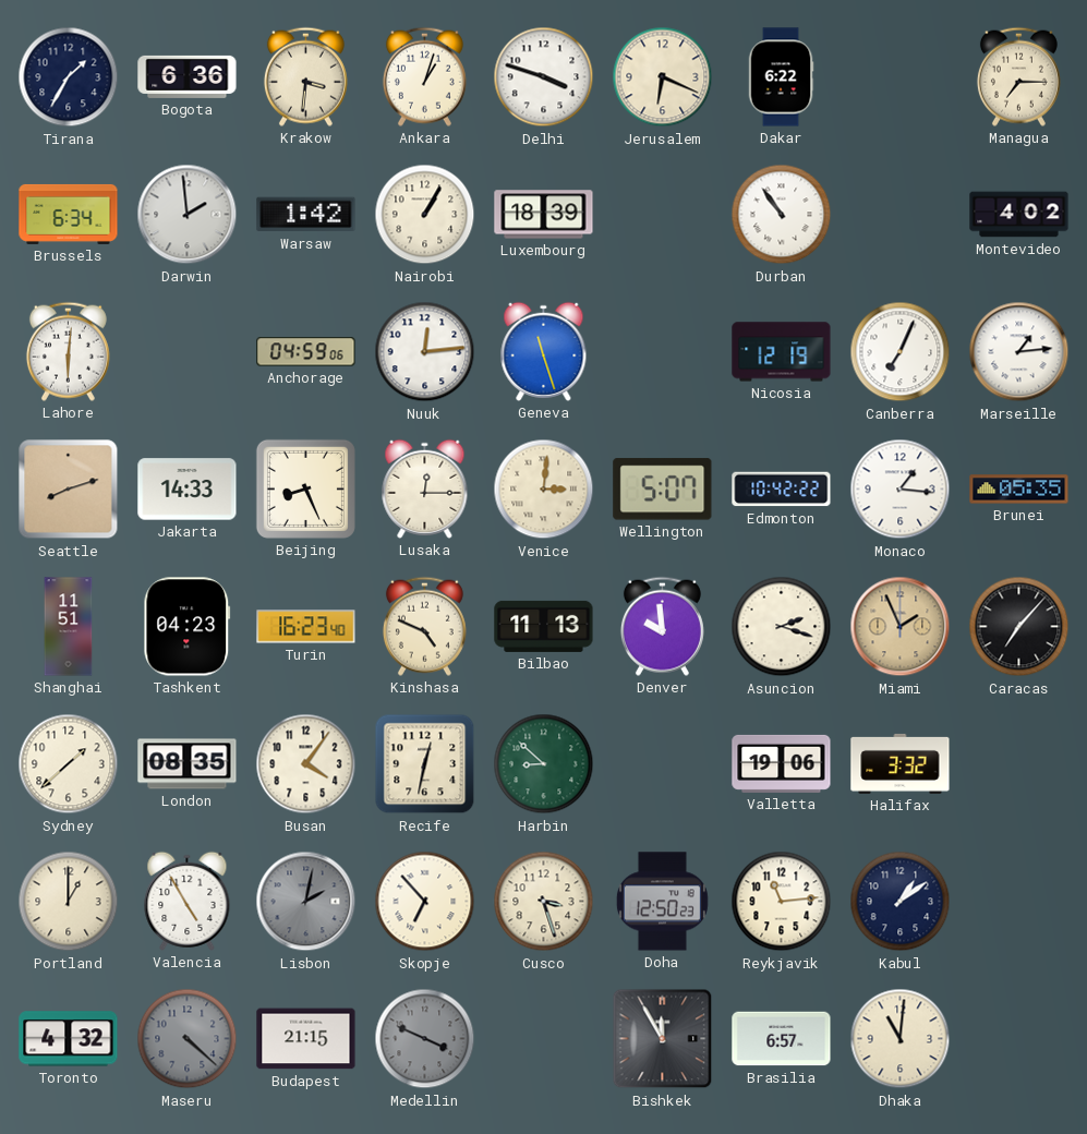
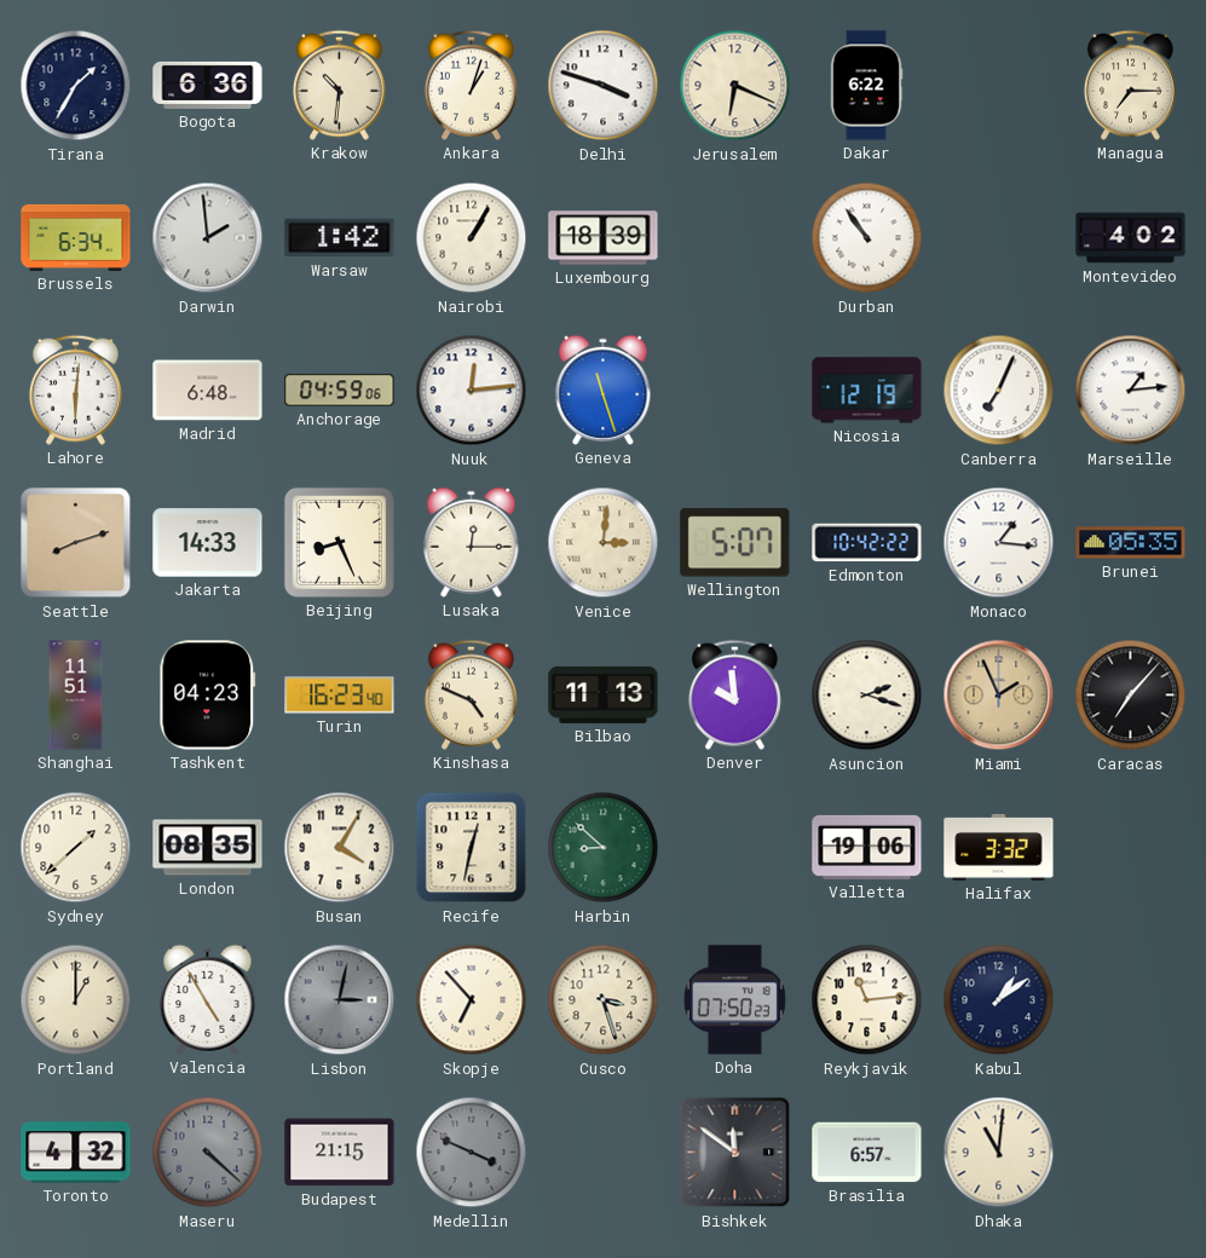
Krakow: 3:31 -> 10:31
Madrid: none -> 6:48
Busan: 4:06 -> 4:05
Lisbon: 2:02 -> 3:02
Doha: 12:50 -> 07:50
Bishkek: 11:55 -> 11:51
